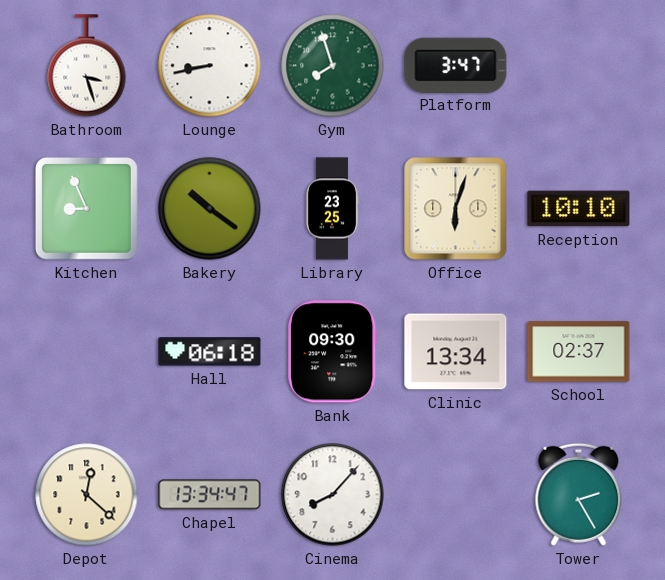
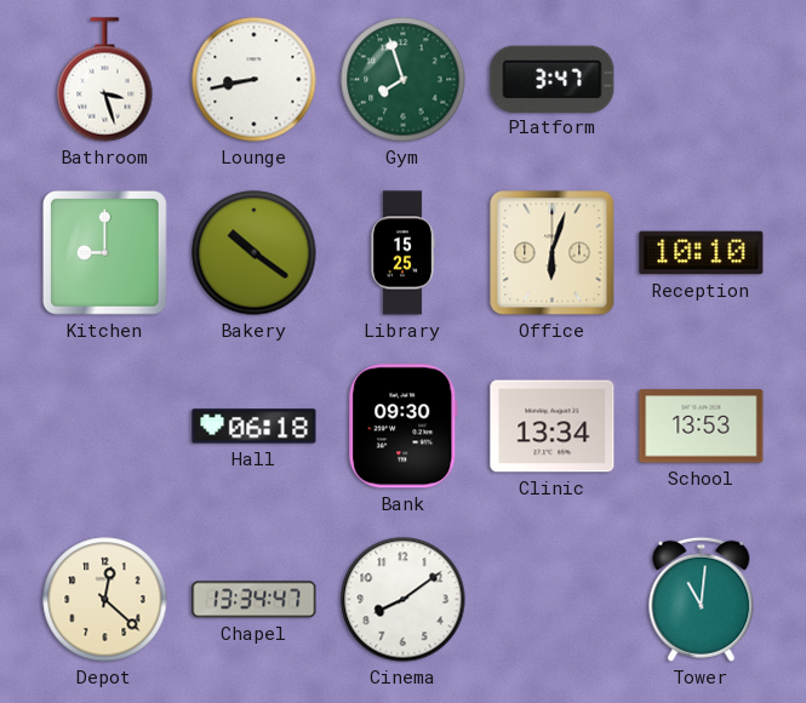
Kitchen: 8:56 -> 9:00
Library: 23:25 -> 15:25
School: 02:37 -> 13:53
Cinema: 8:07 -> 8:09
Tower: 2:25 -> 11:01
